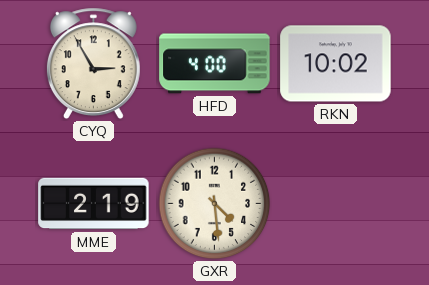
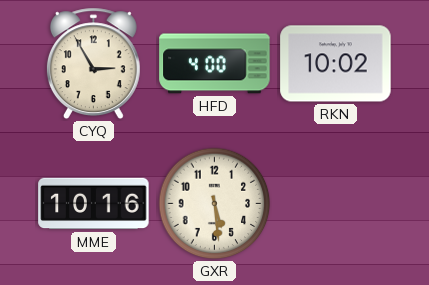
MME: 2:19 -> 10:16
GXR: 4:29 -> 5:29
